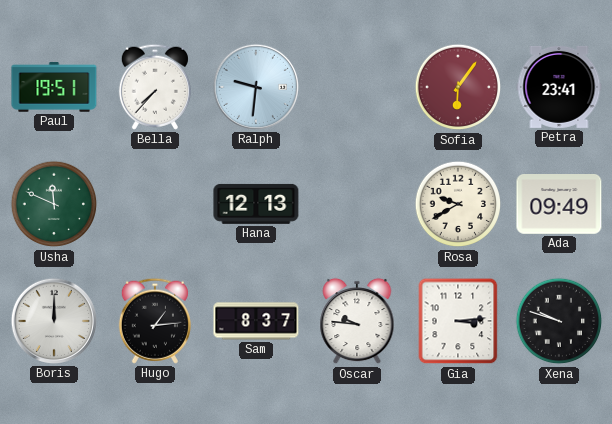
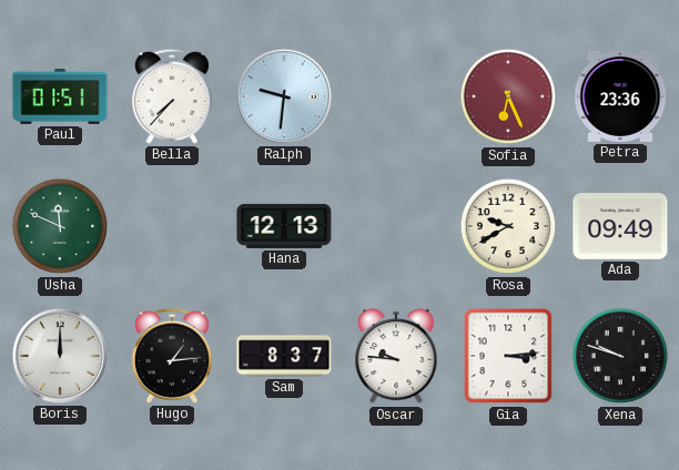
Paul: 19:51 -> 01:51
Sofia: 6:06 -> 6:26
Petra: 23:41 -> 23:36
